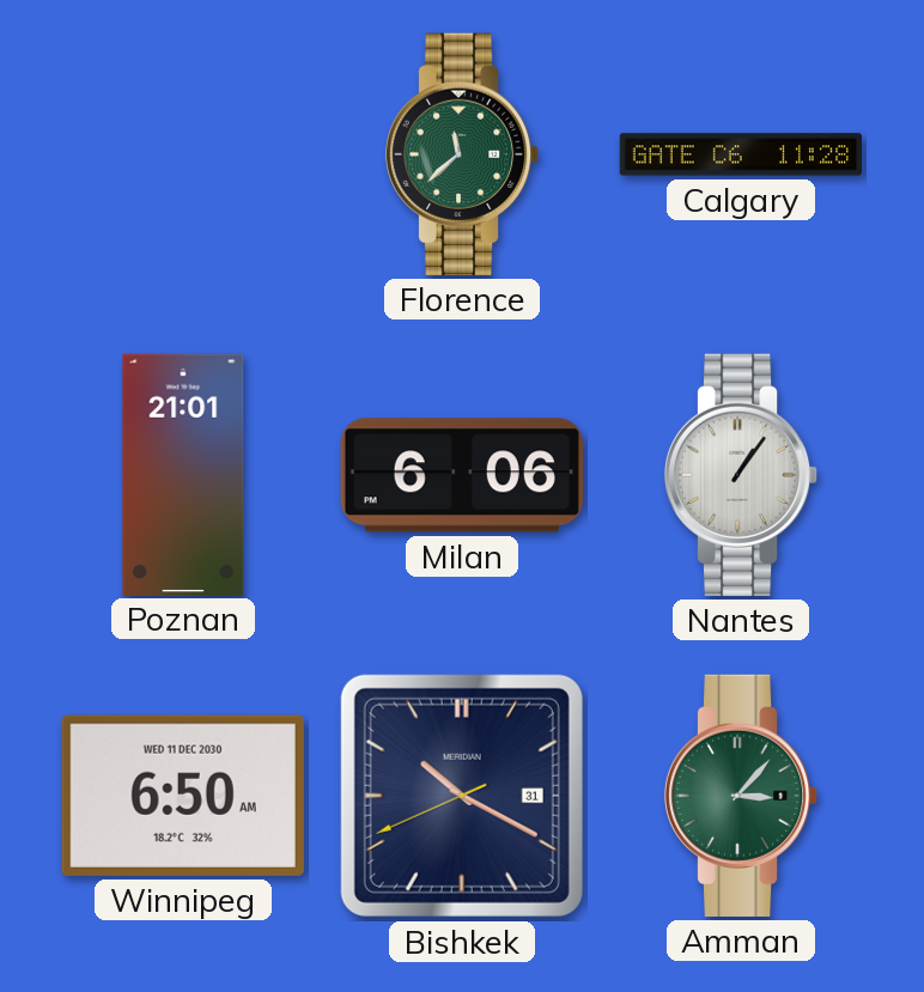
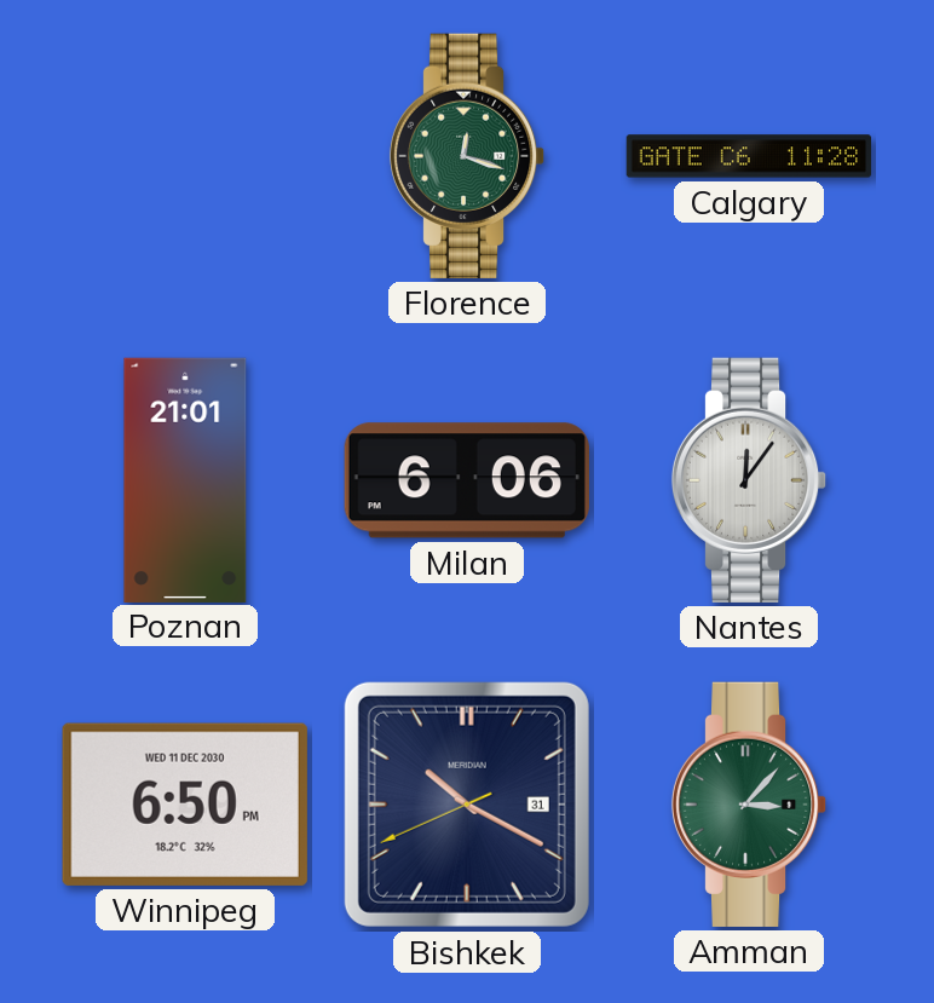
Florence: 11:38 -> 12:18
Nantes: 1:06 -> 12:06
Winnipeg: 6:50 AM -> 6:50 PM
